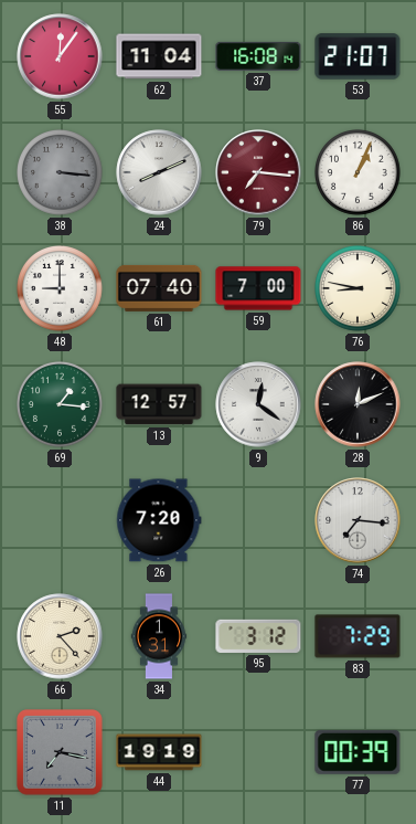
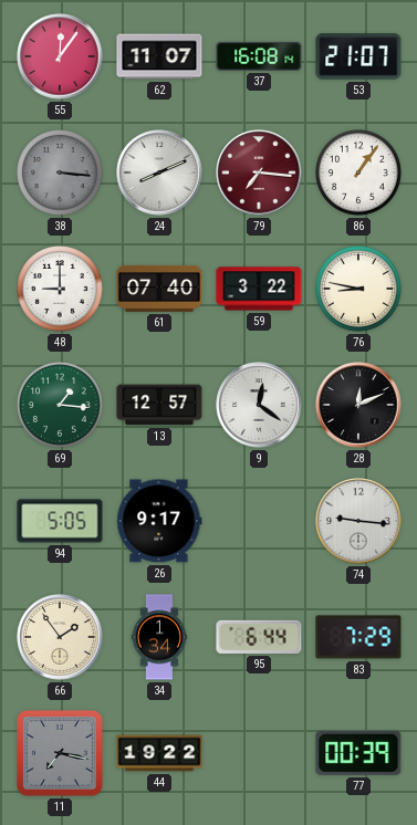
62: 11:04 -> 11:07
86: 1:04 -> 1:06
59: 7:00 -> 3:22
94: none -> 5:05
26: 7:20 -> 9:17
74: 7:16 -> 9:16
66: 2:23 -> 1:54
34: 1:31 -> 1:34
95: 3:12 -> 6:44
44: 19:19 -> 19:22
